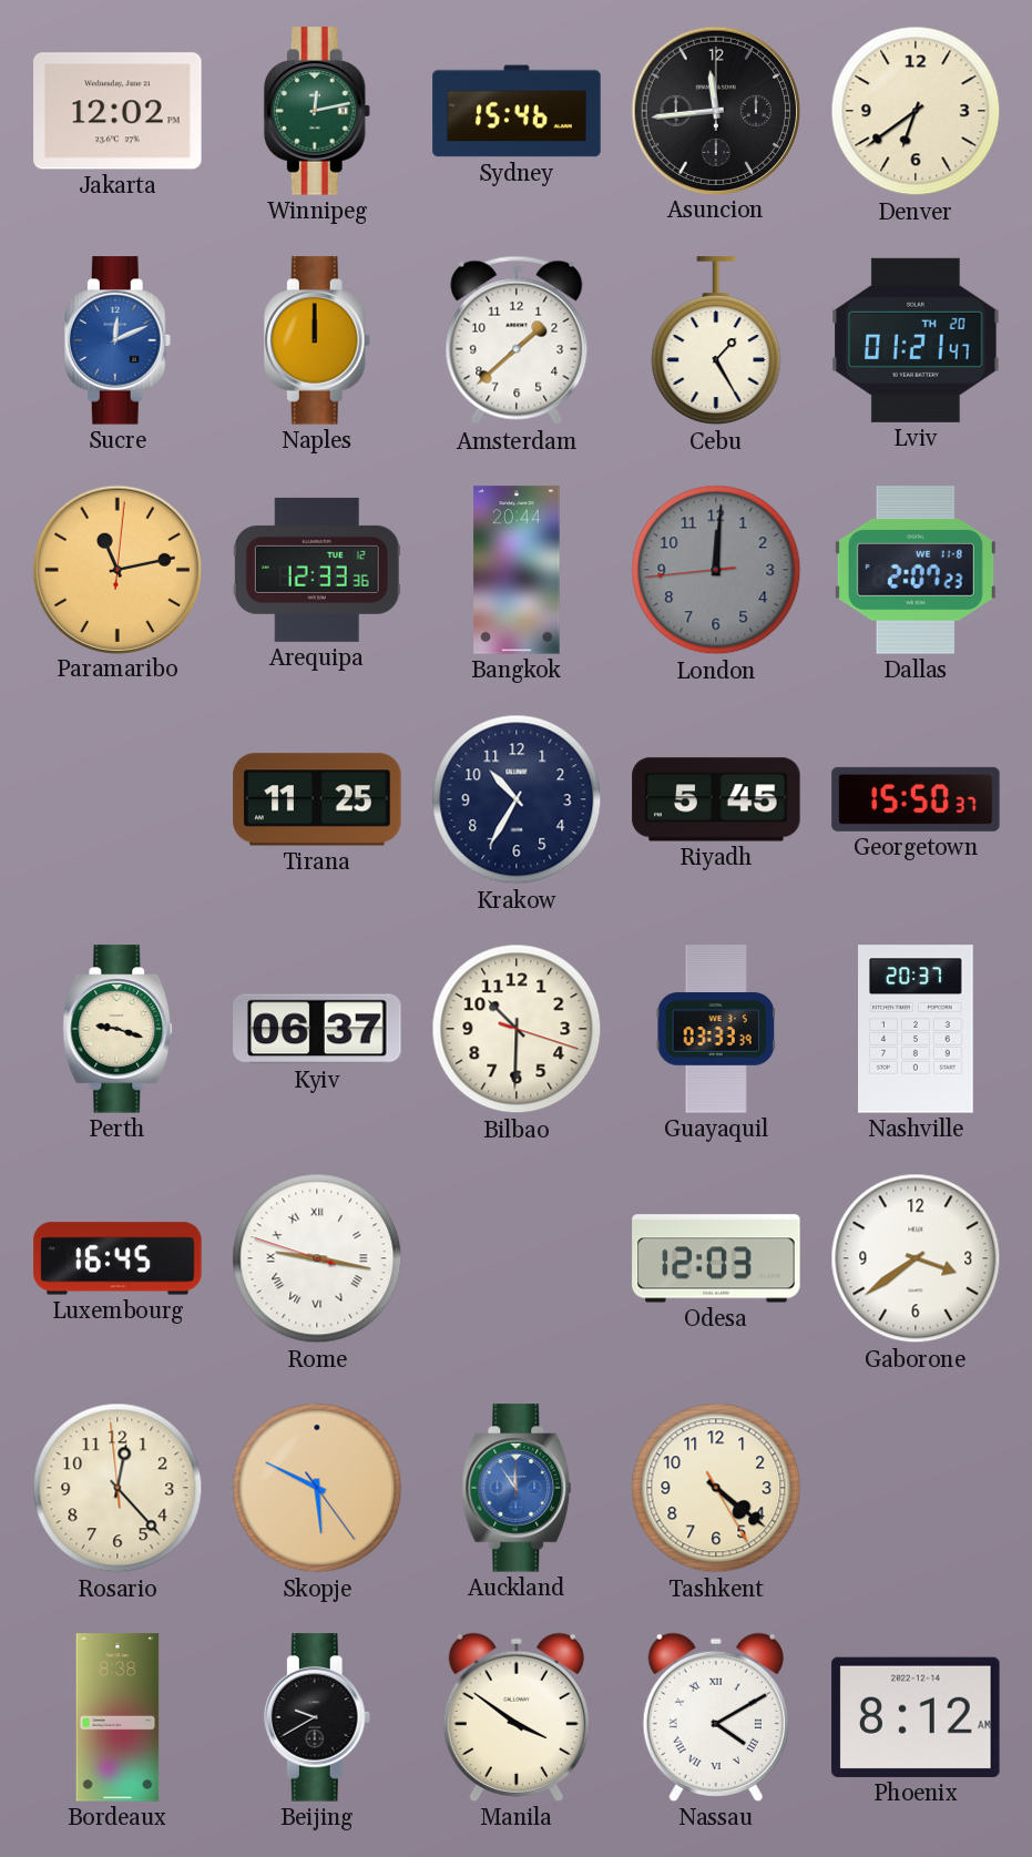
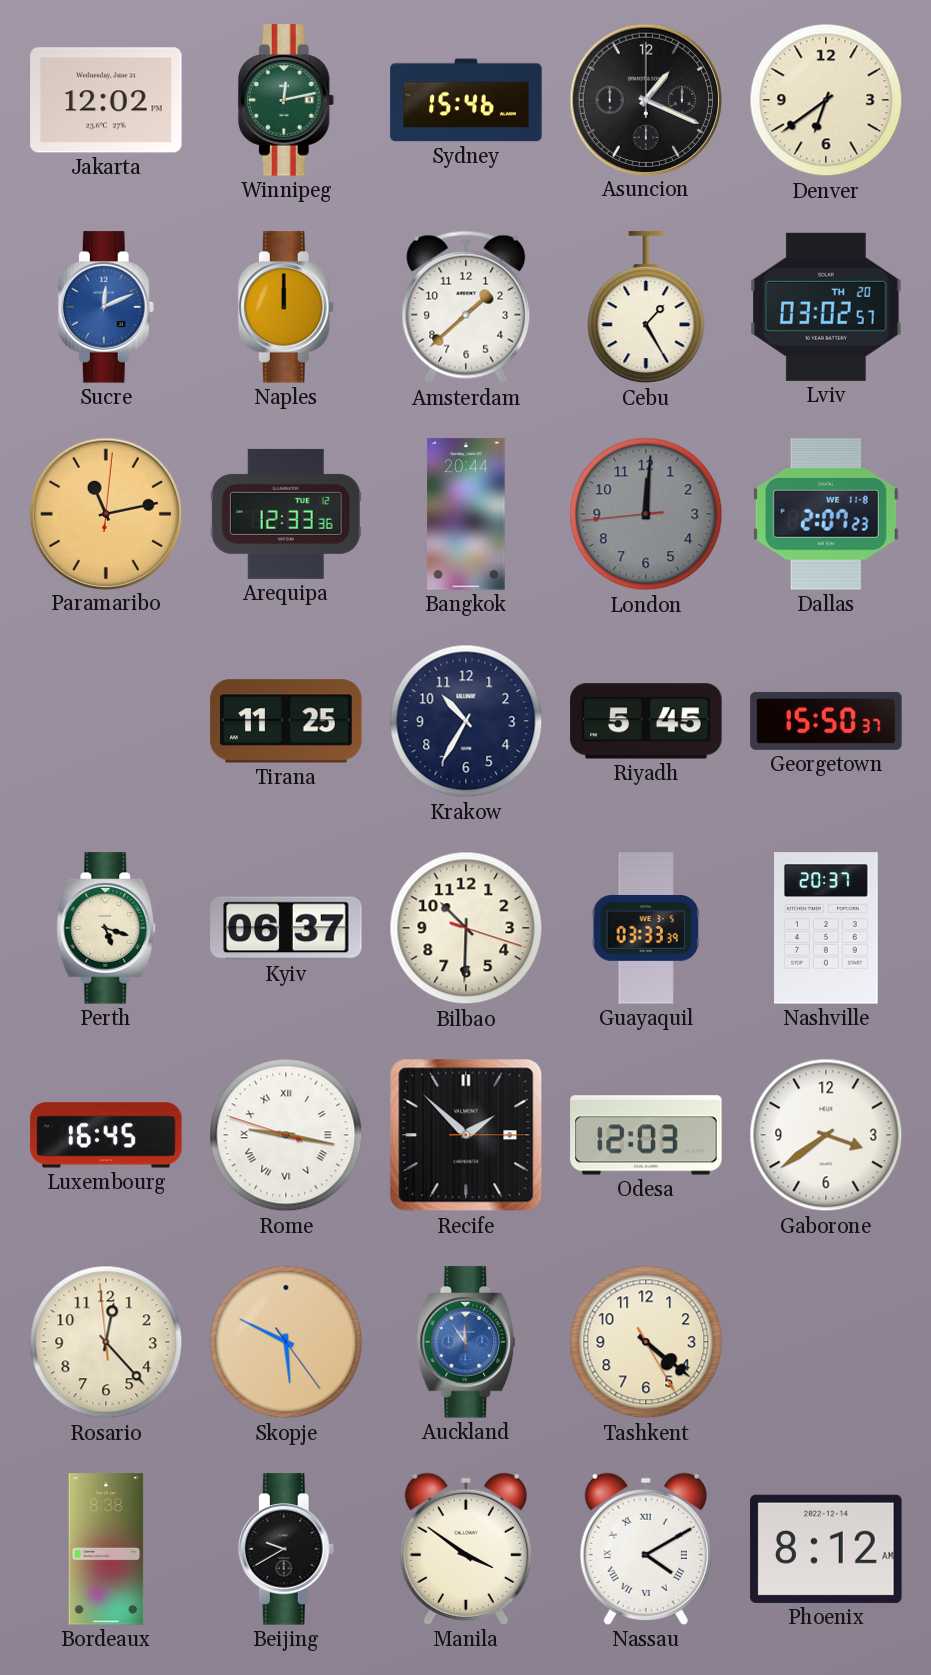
Asuncion: 11:44 -> 1:19
Lviv: 01:21 -> 03:02
Perth: 9:18 -> 5:18
Recife: none -> 1:52
